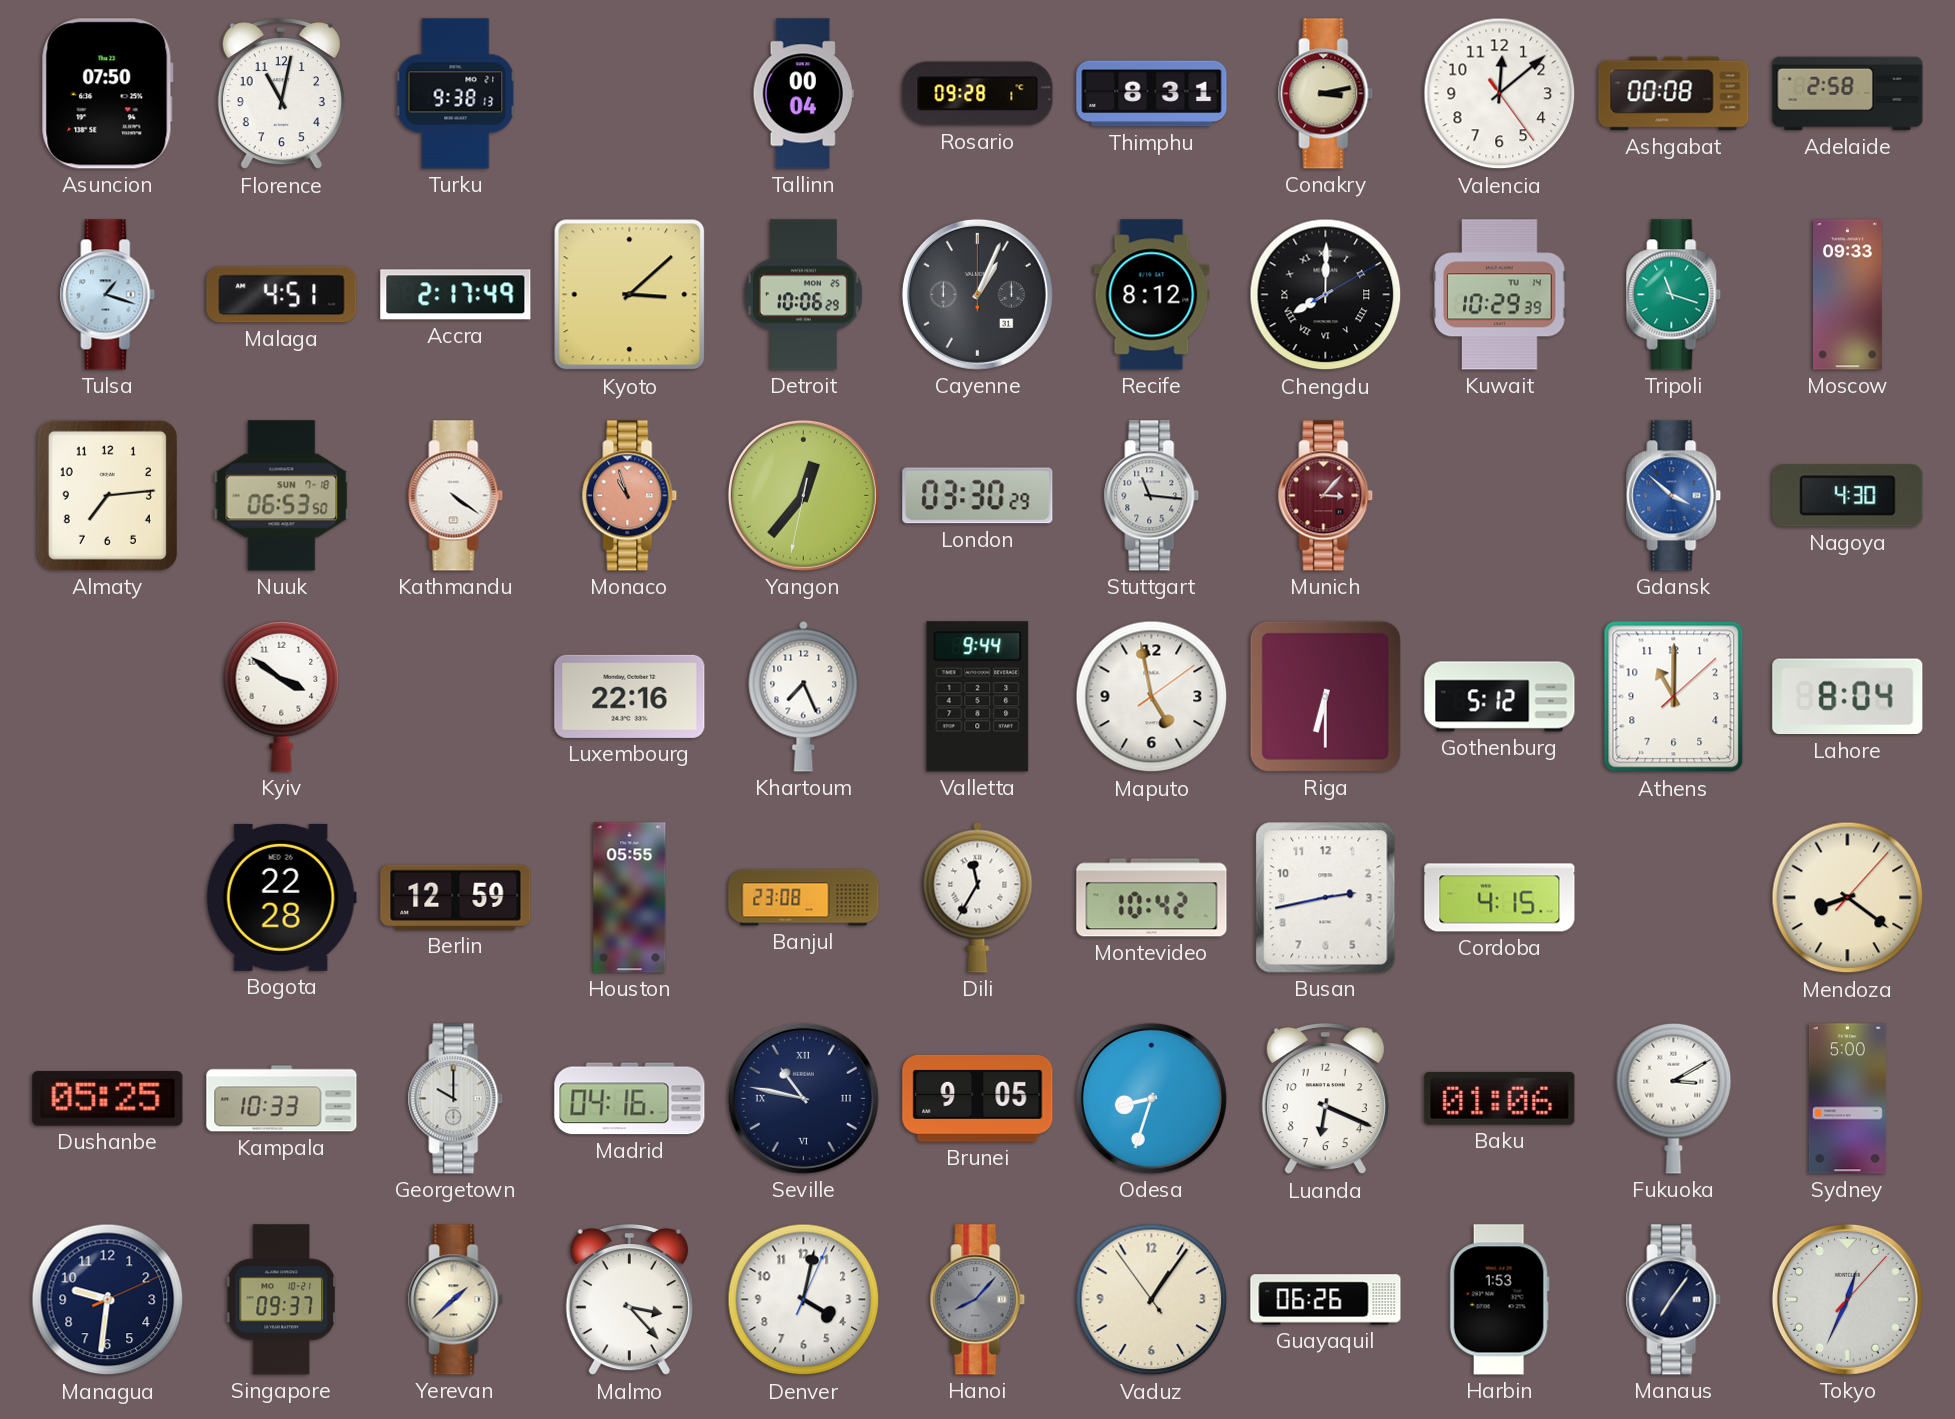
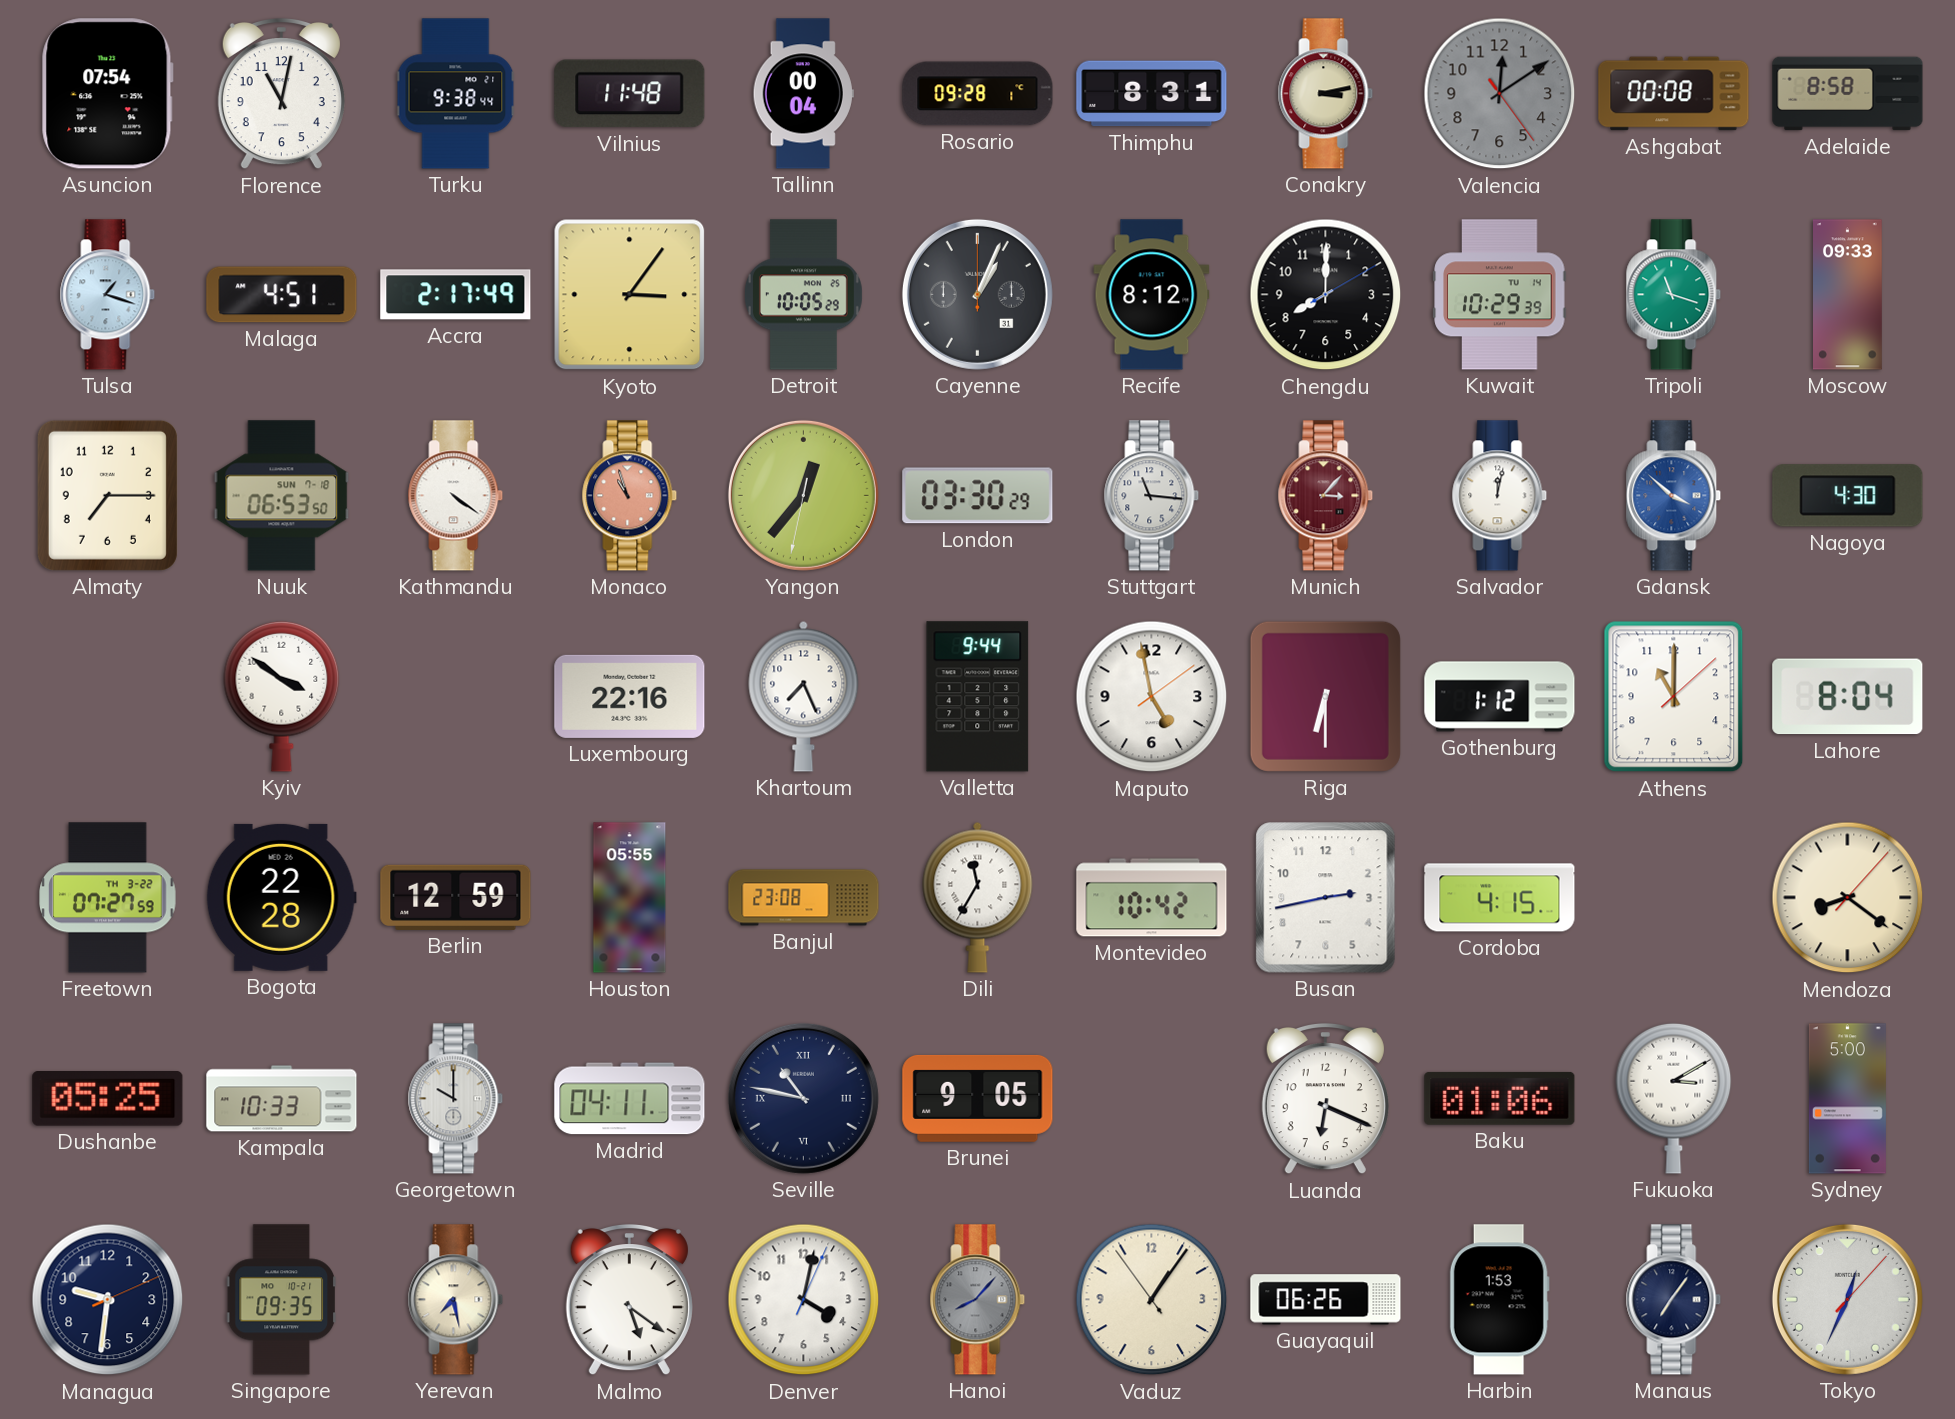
Asuncion: 07:50 -> 07:54
Turku: 9:38:13 -> 9:38:44
Vilnius: none -> 11:48
Valencia: 12:08 -> 12:09
Valencia dial: white -> grey
Adelaide: 2:58 -> 8:58
Kyoto: 3:08 -> 3:06
Detroit: 10:06 -> 10:05
Chengdu numerals: Roman -> Arabic
Almaty: 7:14 -> 7:15
Salvador: none -> 12:02
Gothenburg: 5:12 -> 1:12
Freetown: none -> 07:27
Madrid: 04:16 -> 04:11
Odesa: 8:33 -> none
Singapore: 09:37 -> 09:35
Yerevan: 1:38 -> 7:28
Malmo: 3:23 -> 5:21
